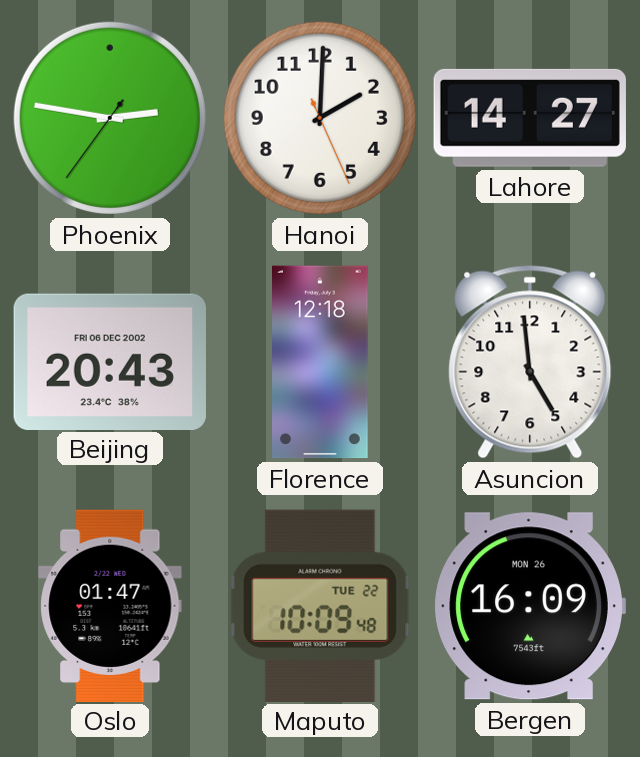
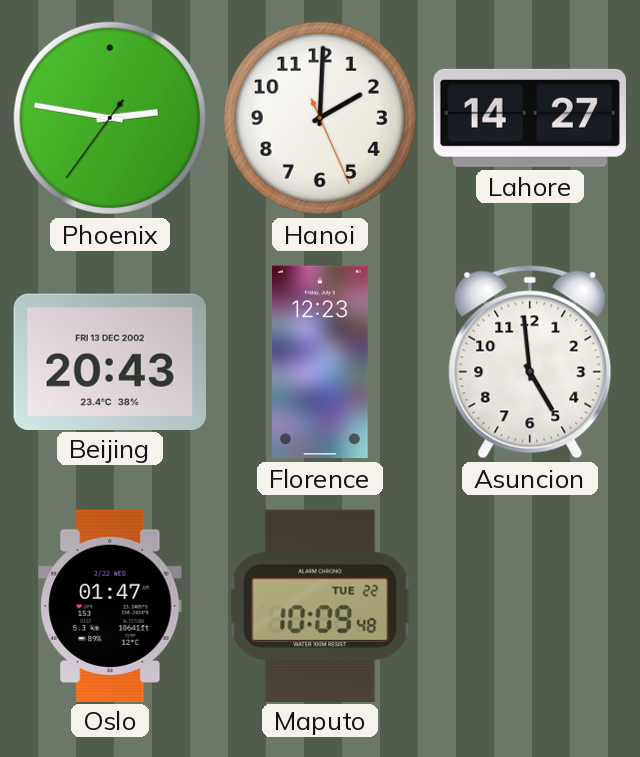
Beijing date: FRI 06 DEC 2002 -> FRI 13 DEC 2002
Florence: 12:18 -> 12:23
Bergen: 16:09 -> none
